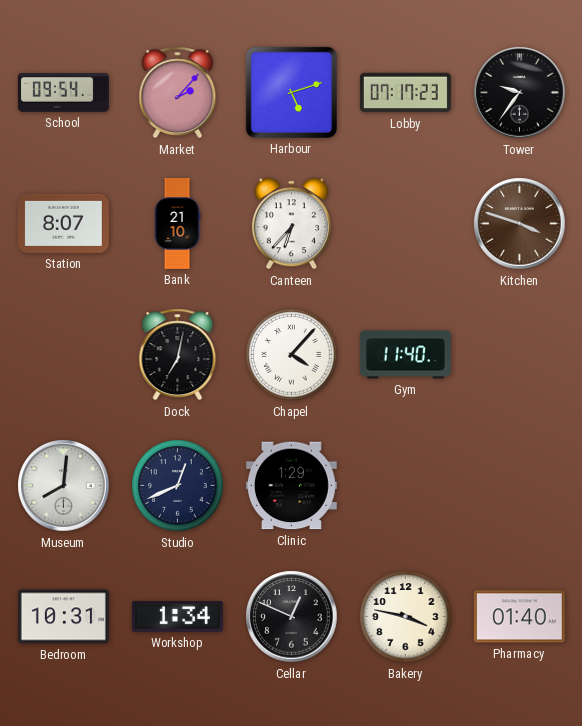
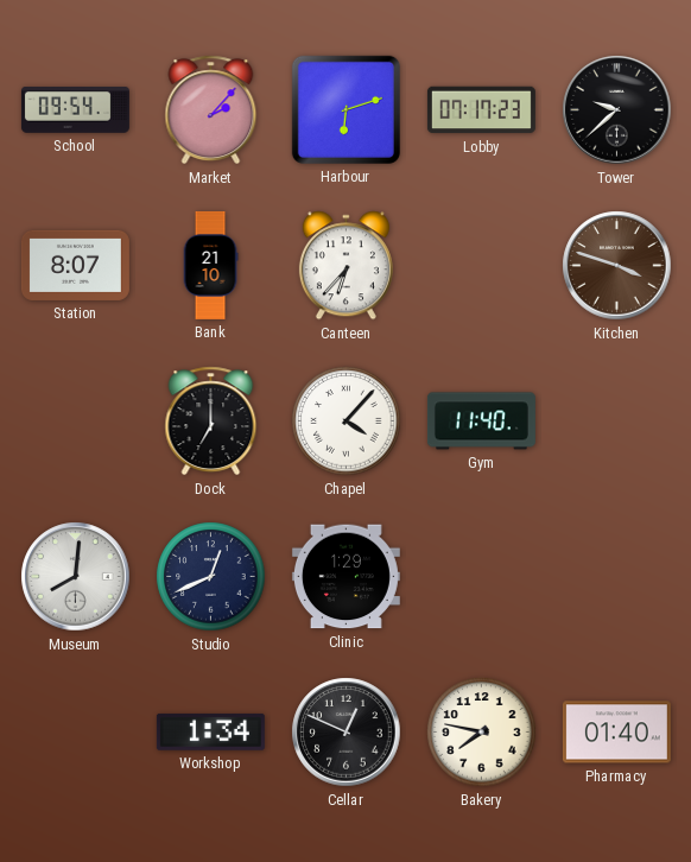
Harbour: 5:12 -> 6:12
Tower: 9:36 -> 9:38
Dock: 7:02 -> 7:00
Bedroom: 10:31 -> none
Bakery: 3:47 -> 7:47
